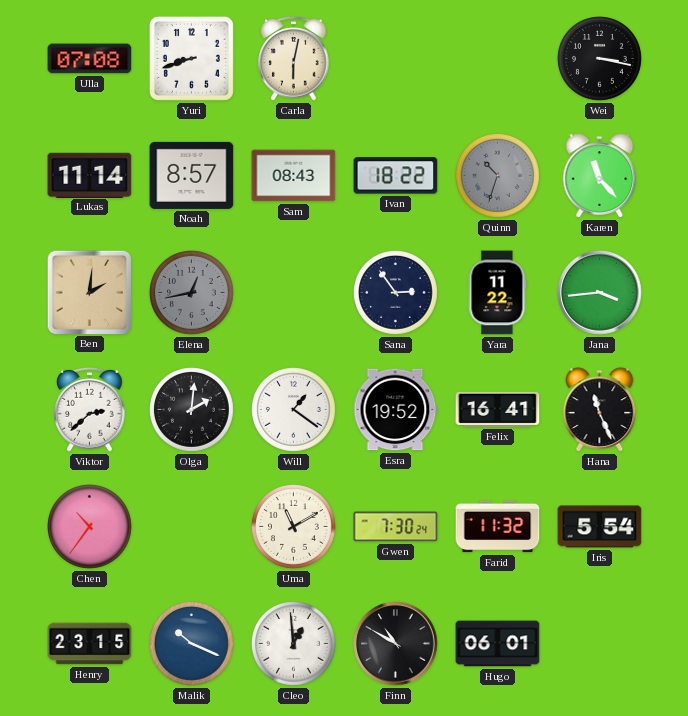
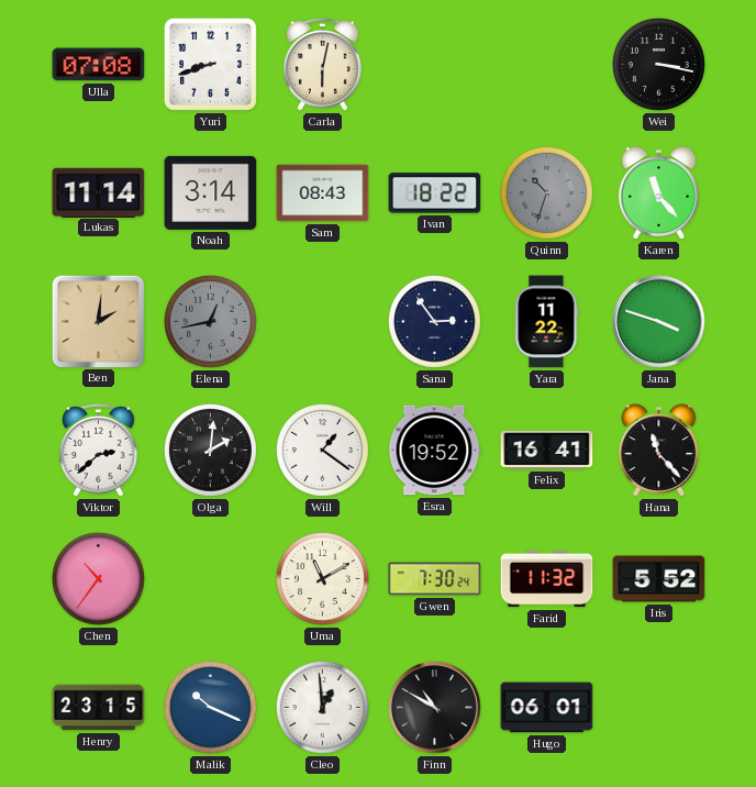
Noah: 8:57 -> 3:14
Jana: 3:44 -> 3:48
Hana: 11:26 -> 11:23
Iris: 5:54 -> 5:52
